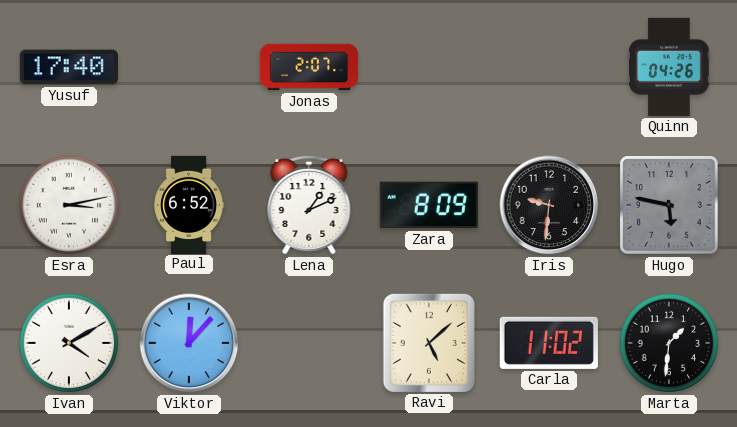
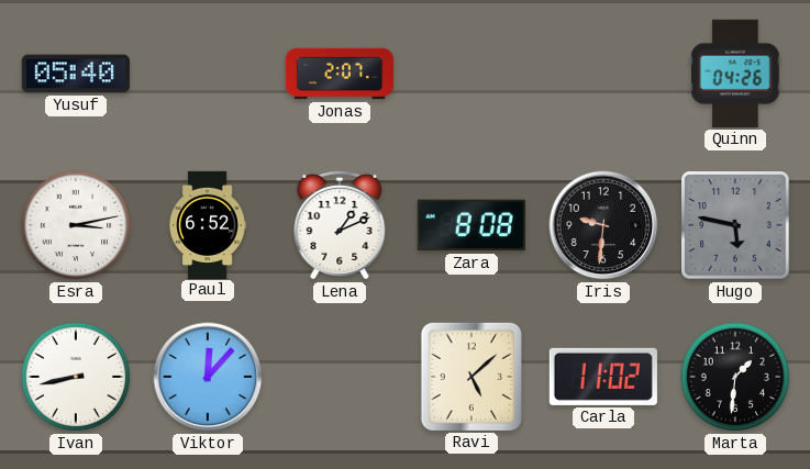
Yusuf: 17:40 -> 05:40
Zara: 8:09 -> 8:08
Ivan: 4:10 -> 8:43
